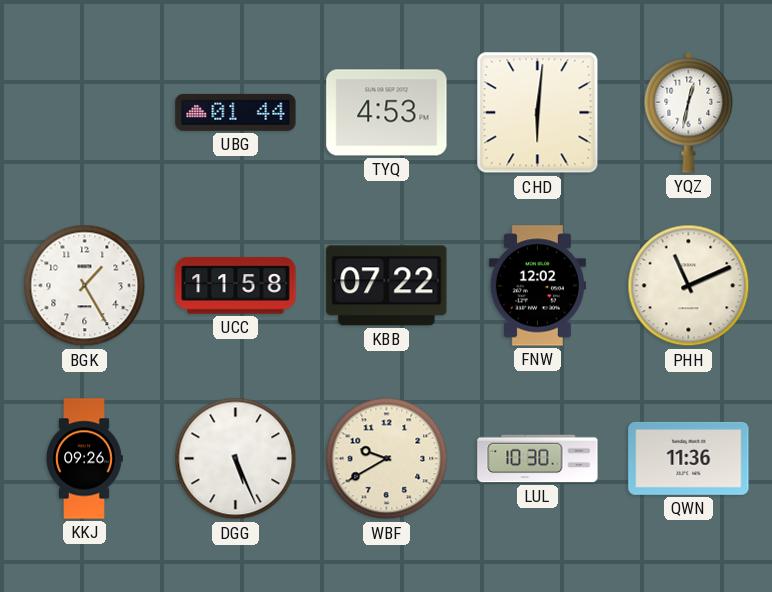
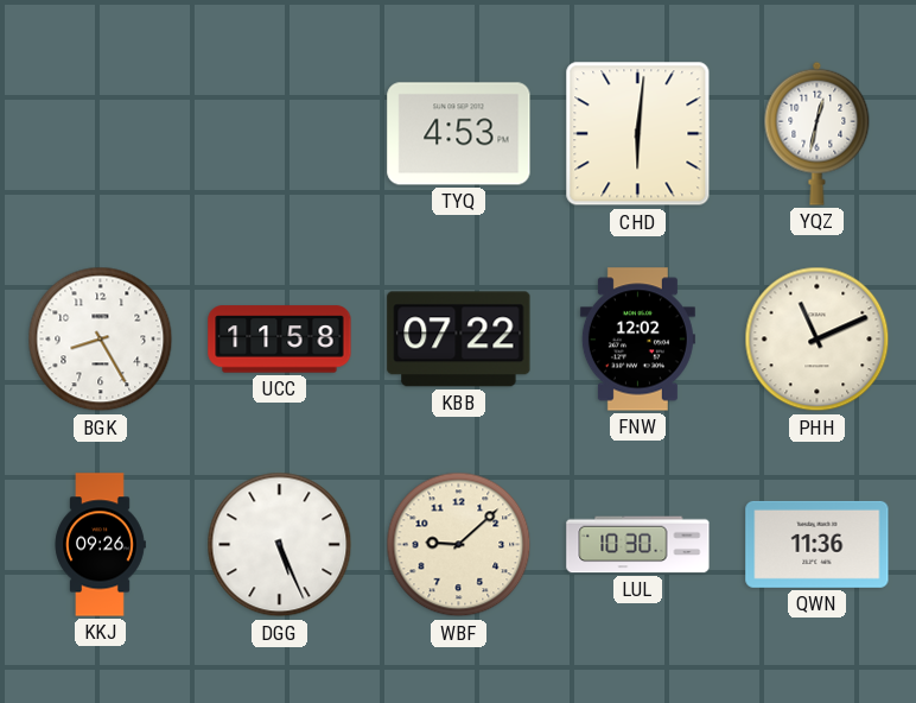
UBG: 01:44 -> none
BGK: 1:25 -> 8:25
WBF: 9:40 -> 9:08
